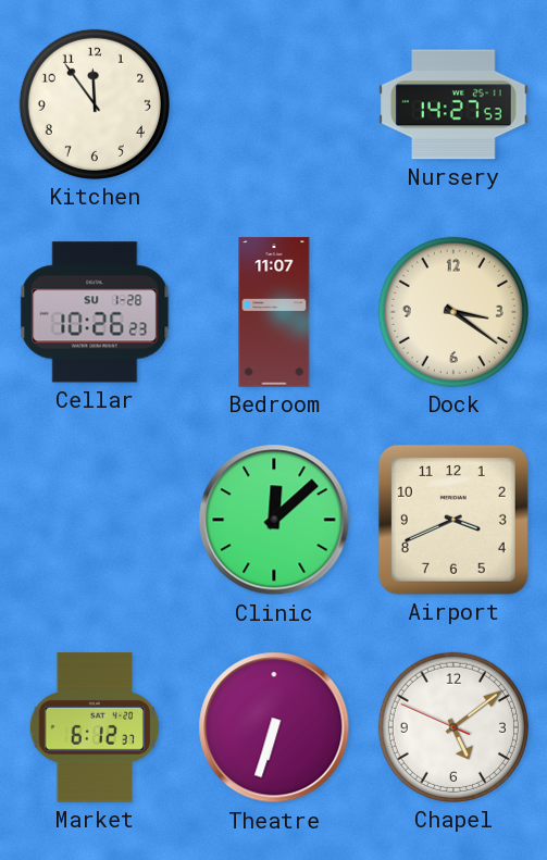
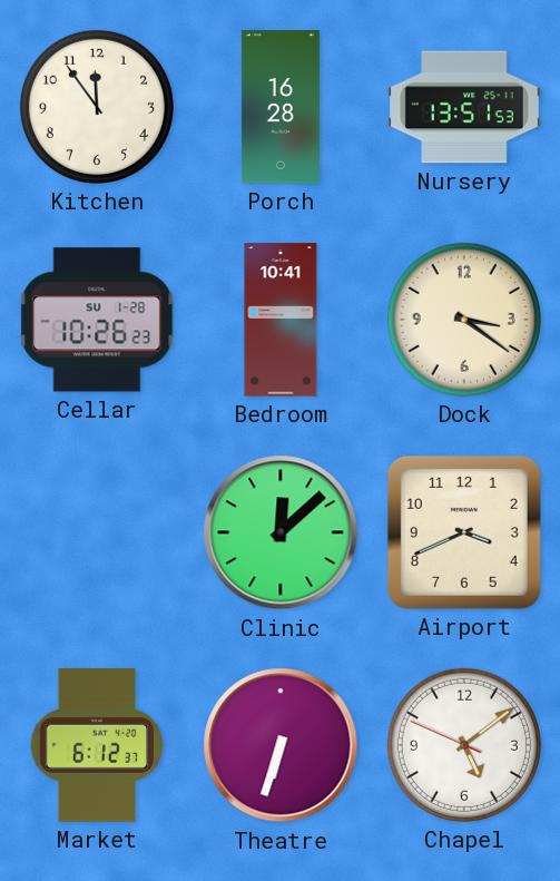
Porch: none -> 16:28
Nursery: 14:27 -> 13:51
Bedroom: 11:07 -> 10:41
